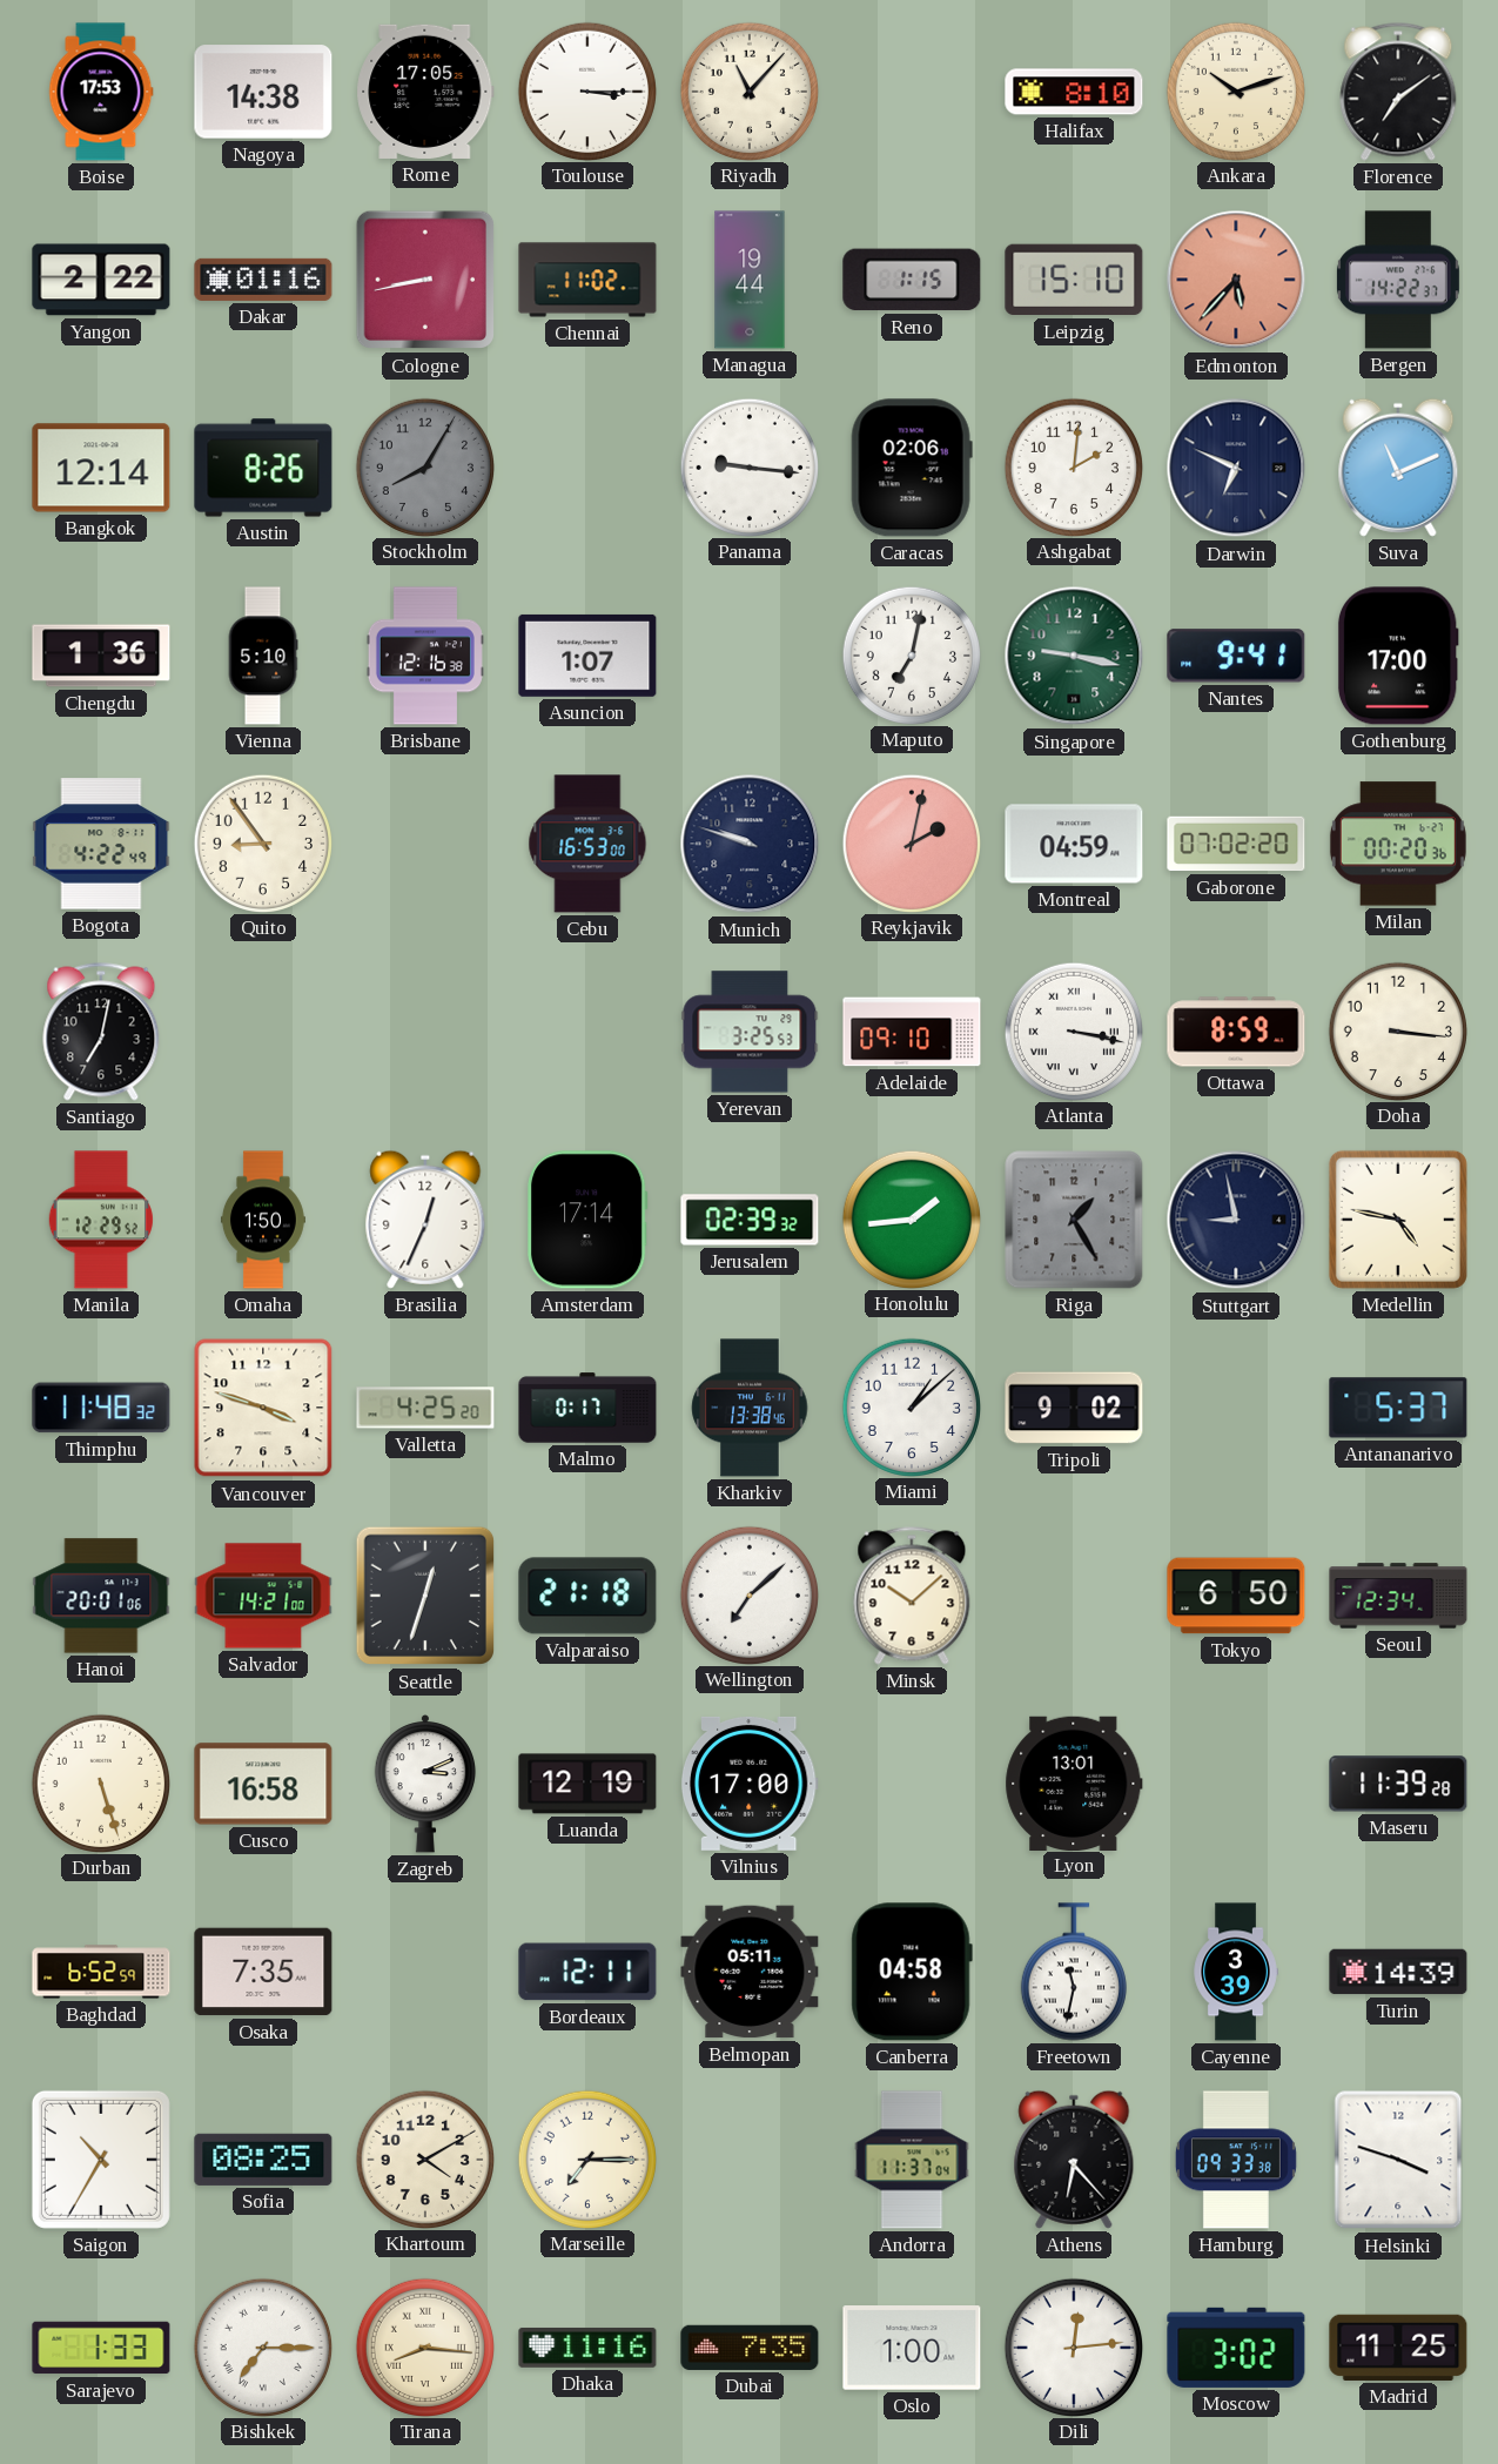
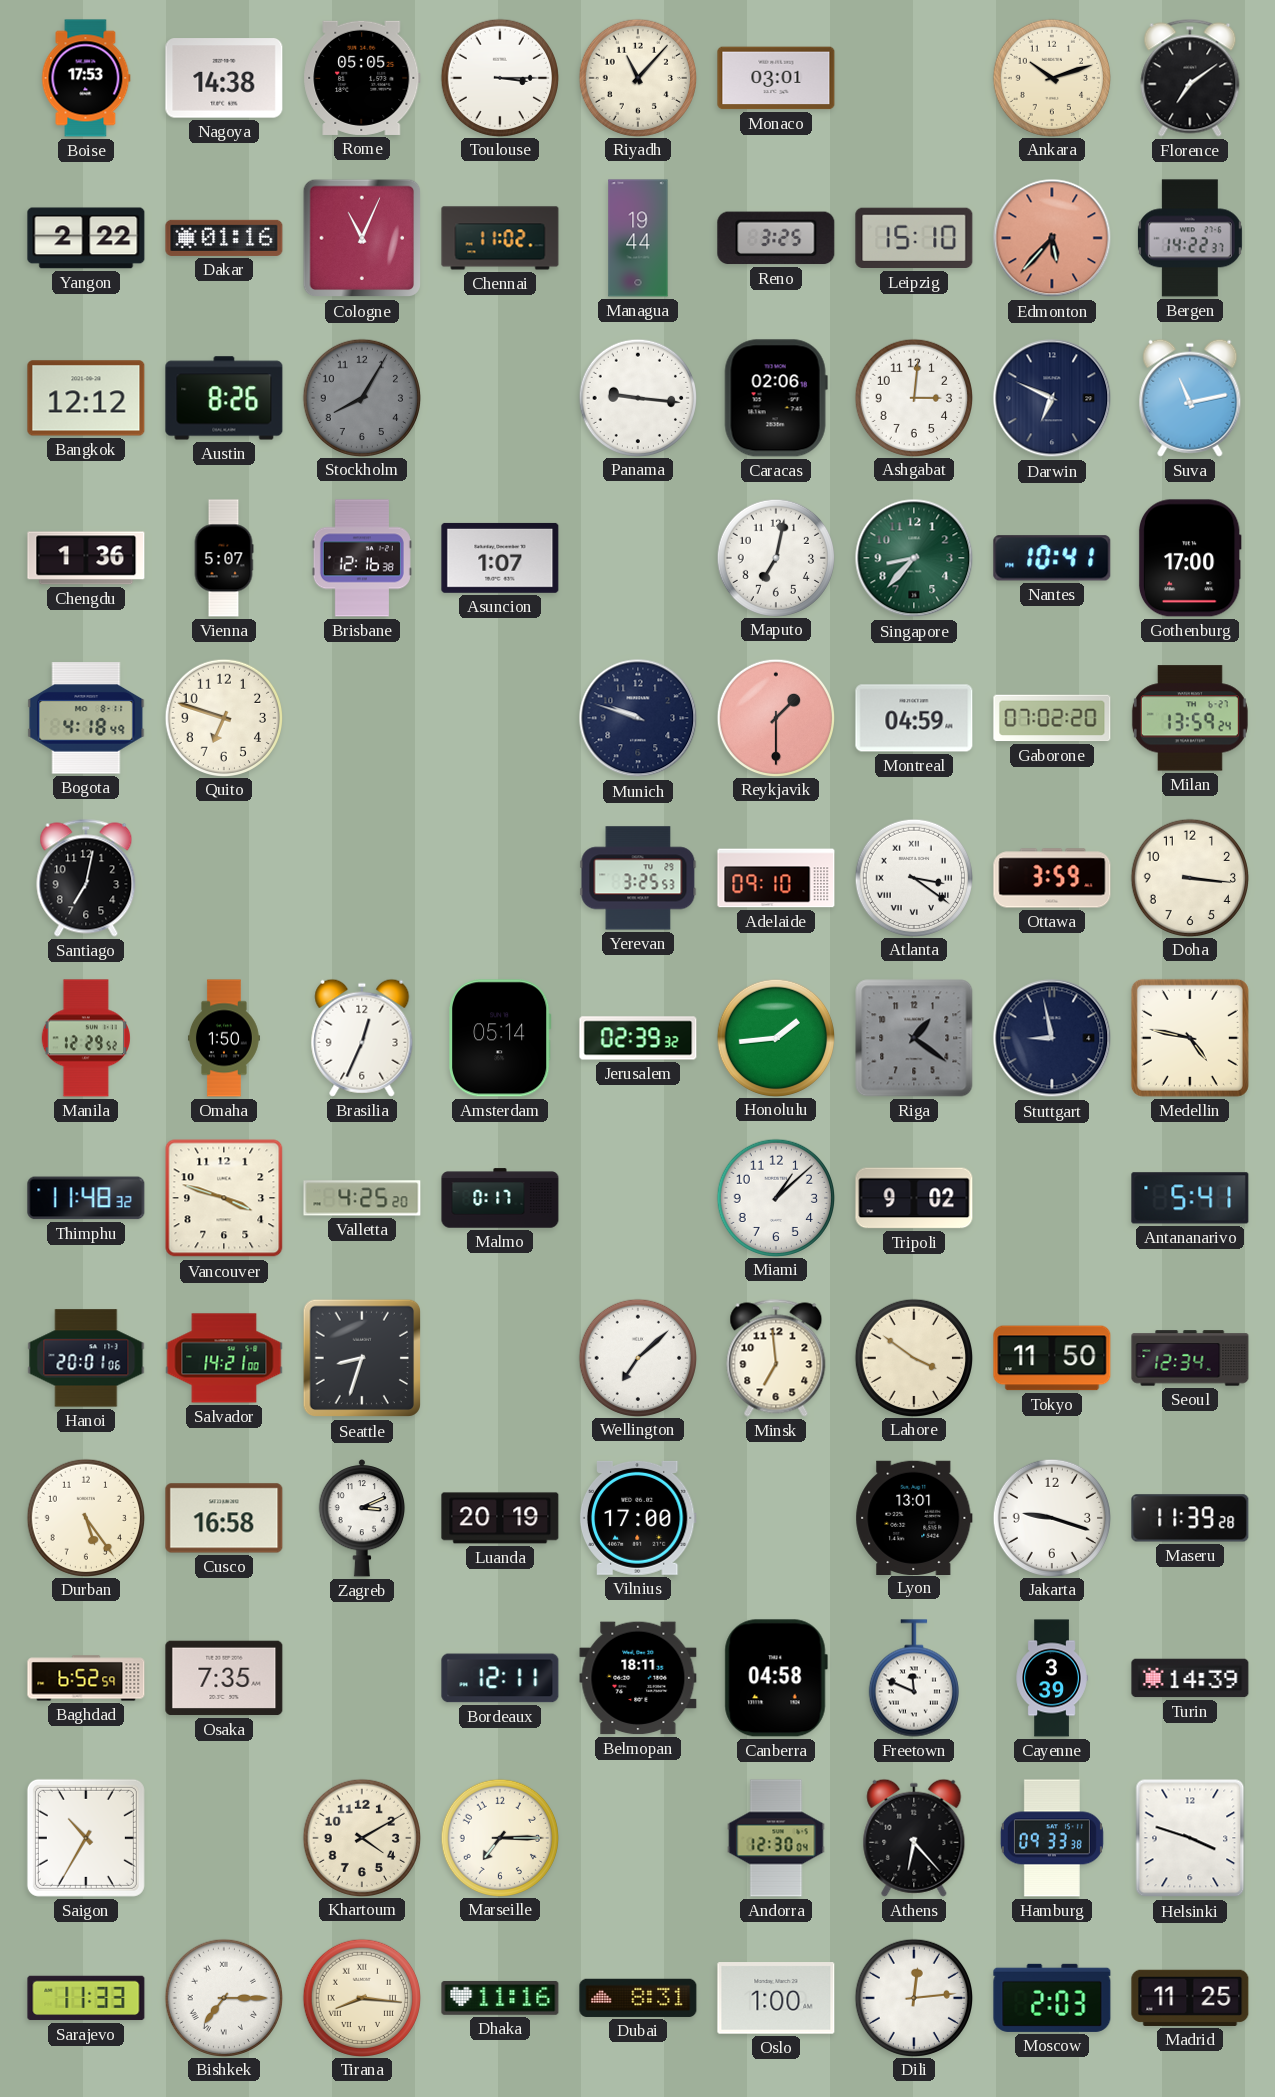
Rome: 17:05 -> 05:05
Monaco: none -> 03:01
Halifax: 8:10 -> none
Cologne: 8:43 -> 11:04
Reno: 1:15 -> 3:25
Bangkok: 12:14 -> 12:12
Ashgabat: 2:01 -> 3:01
Suva: 11:11 -> 11:13
Vienna: 5:10 -> 5:07
Singapore: 9:17 -> 8:37
Nantes: 9:41 -> 10:41
Bogota: 4:22 -> 4:18
Quito: 8:54 -> 6:48
Cebu: 16:53 -> none
Reykjavik: 2:02 -> 1:30
Milan: 00:20 -> 13:59
Atlanta: 3:17 -> 3:21
Ottawa: 8:59 -> 3:59
Amsterdam: 17:14 -> 05:14
Riga: 1:25 -> 1:21
Kharkiv: 13:38 -> none
Antananarivo: 5:37 -> 5:41
Seattle: 12:33 -> 8:33
Valparaiso: 21:18 -> none
Minsk: 10:08 -> 6:59
Lahore: none -> 3:51
Tokyo: 6:50 -> 11:50
Durban: 5:27 -> 5:24
Luanda: 12:19 -> 20:19
Jakarta: none -> 9:18
Belmopan: 05:11 -> 18:11
Freetown: 11:32 -> 11:49
Sofia: 08:25 -> none
Andorra: 11:37 -> 12:30
Sarajevo: 1:33 -> 11:33
Dubai: 7:35 -> 8:31
Moscow: 3:02 -> 2:03
